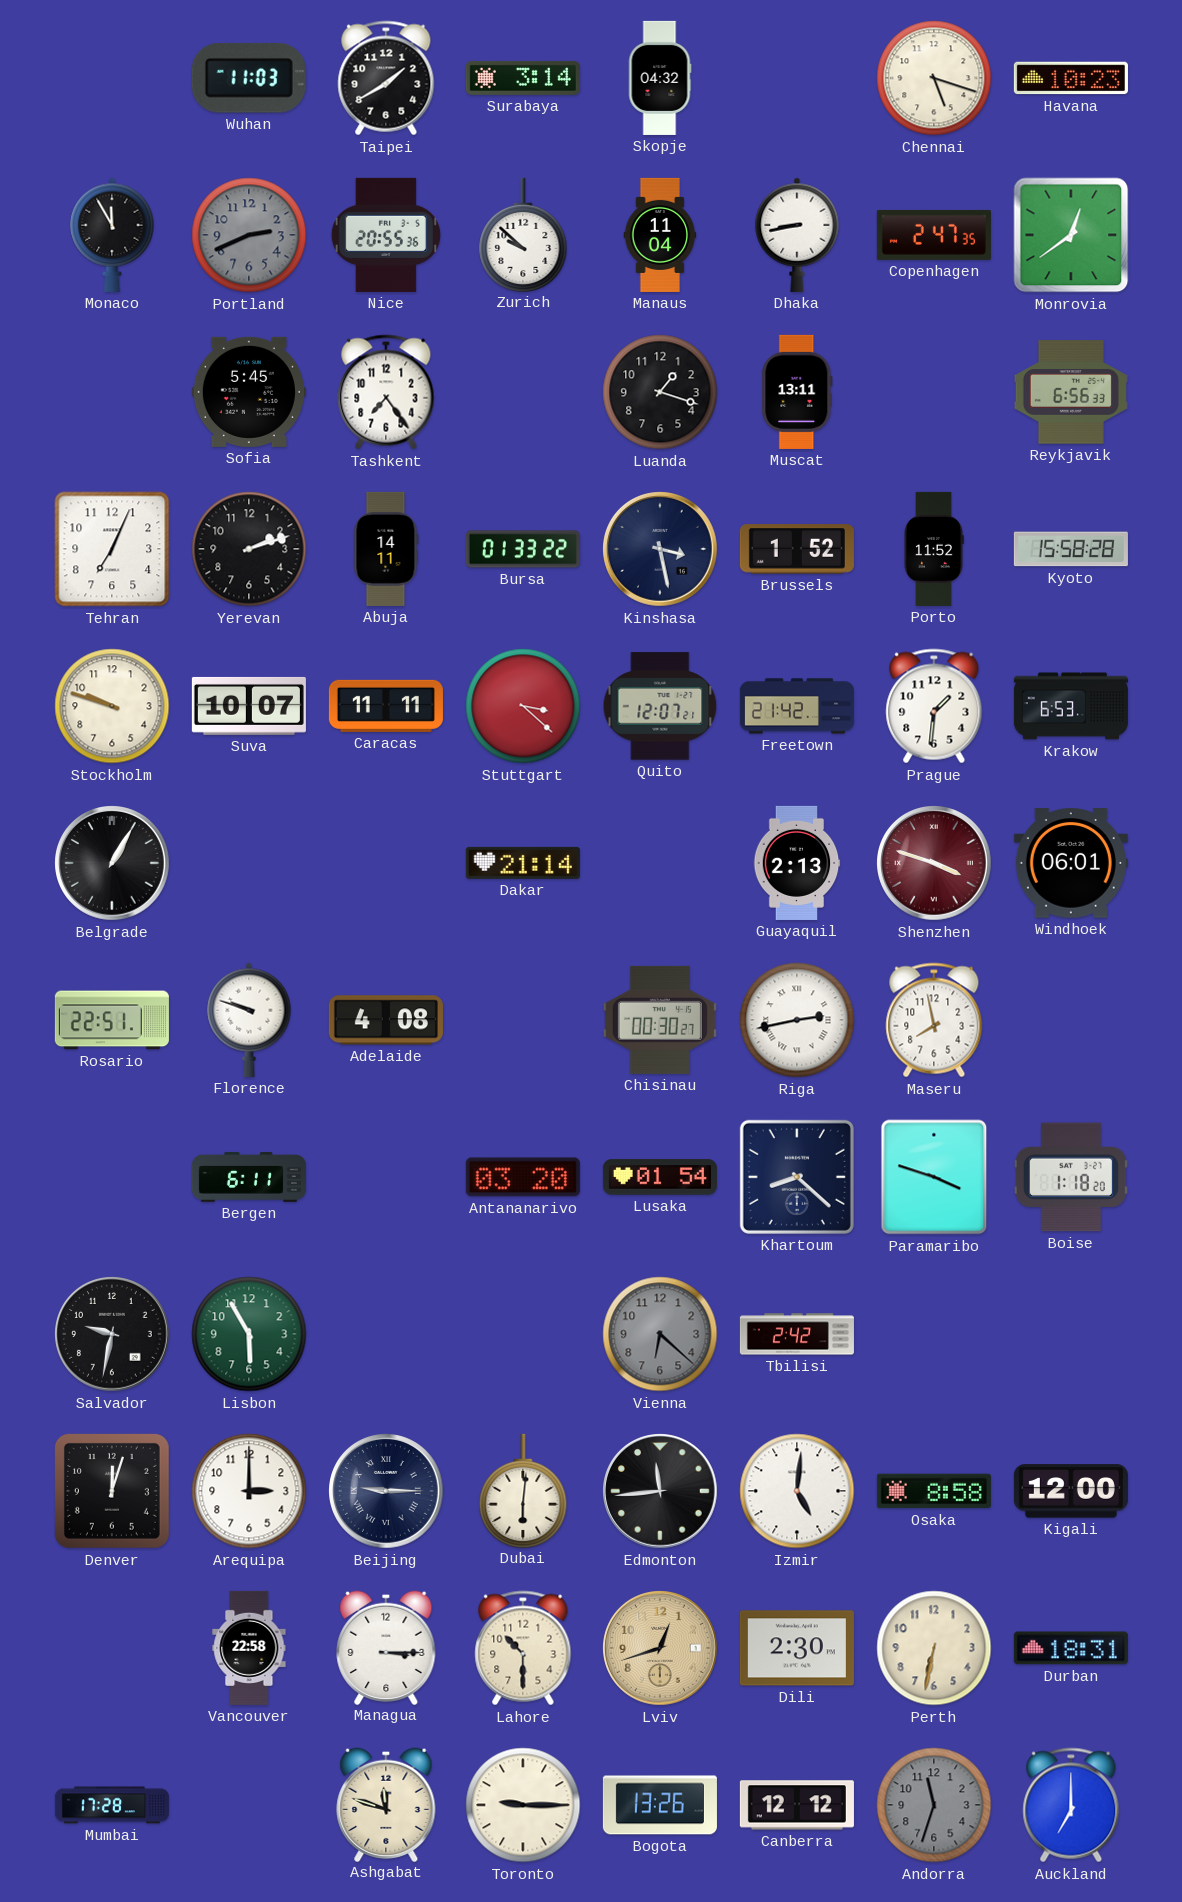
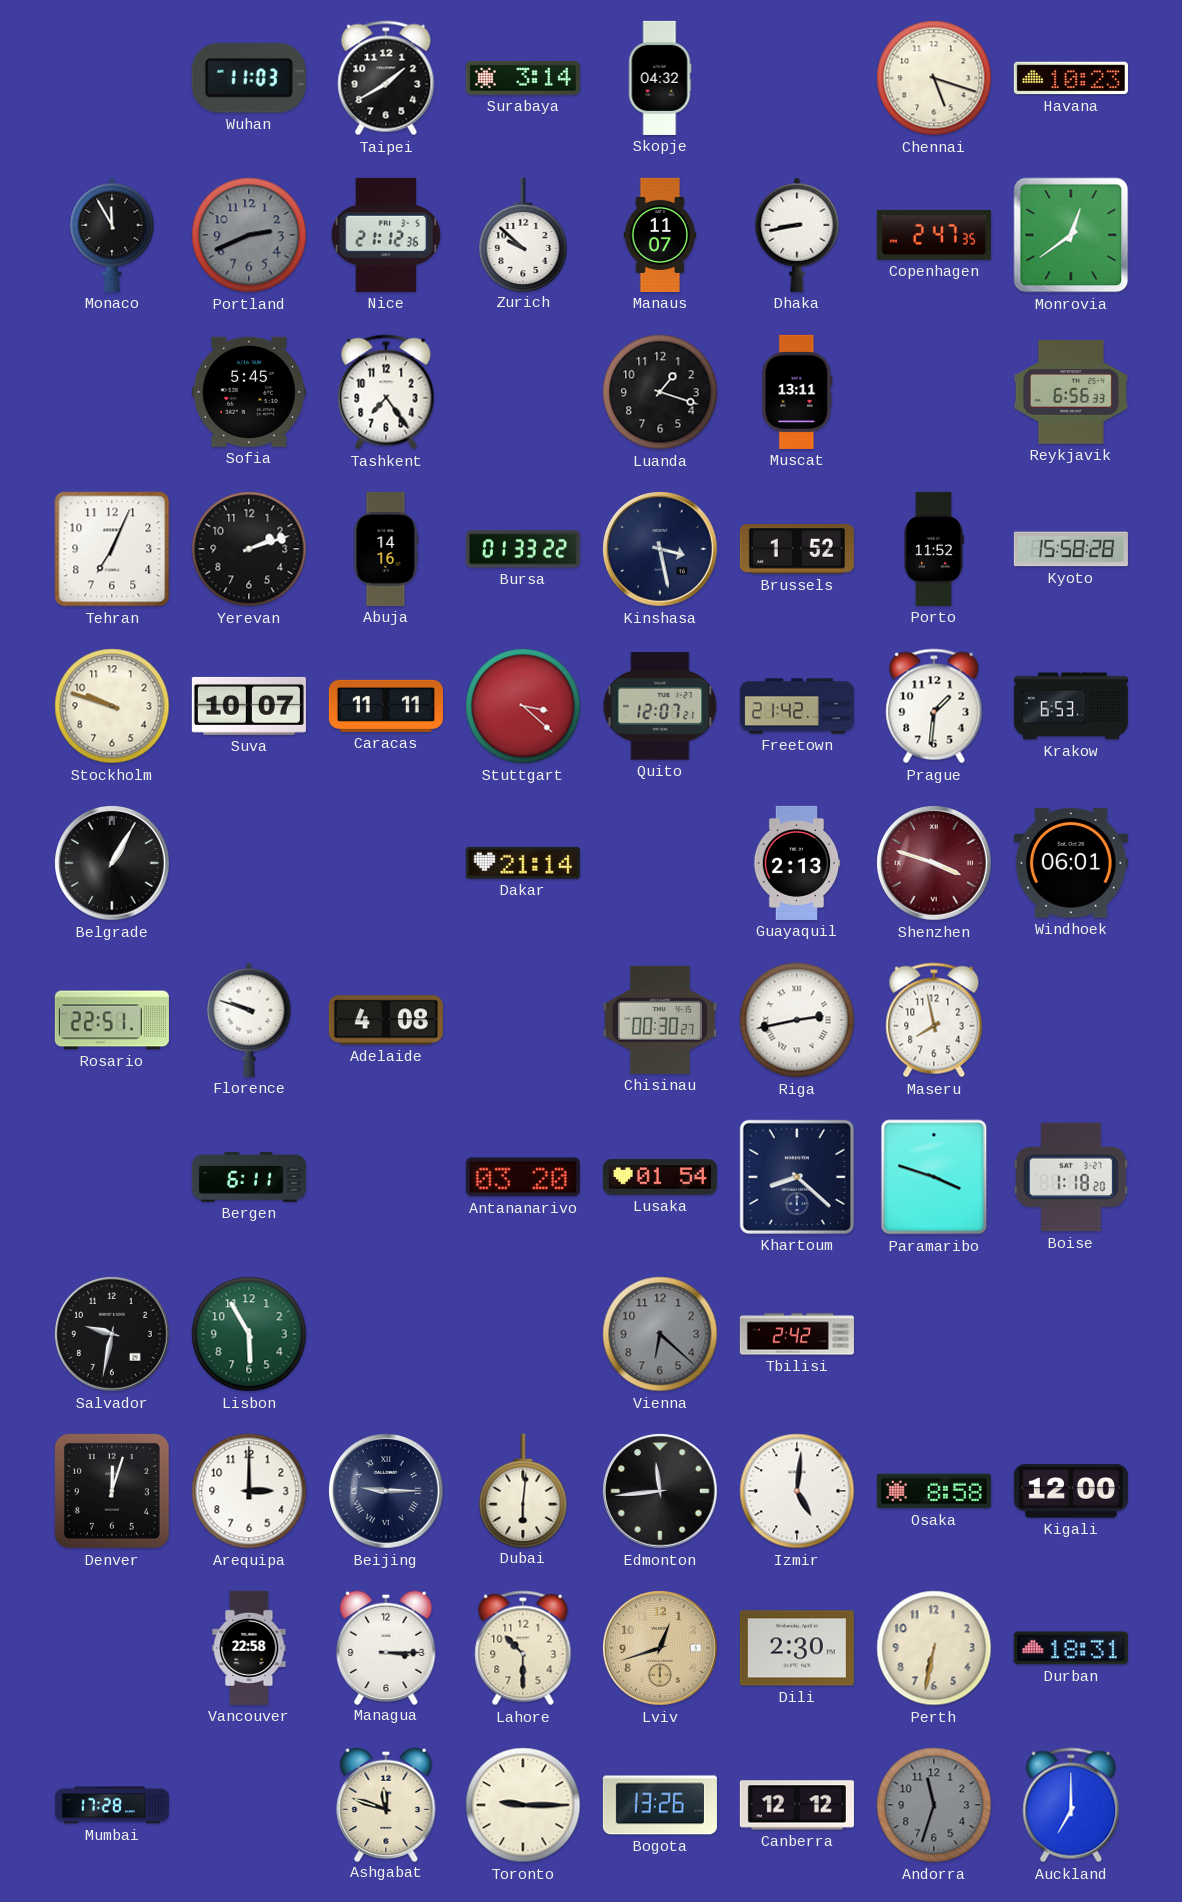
Nice: 20:55 -> 21:12
Manaus: 11:04 -> 11:07
Abuja: 14:11 -> 14:16
